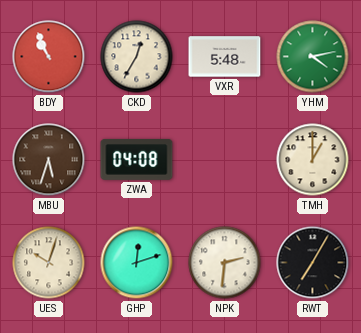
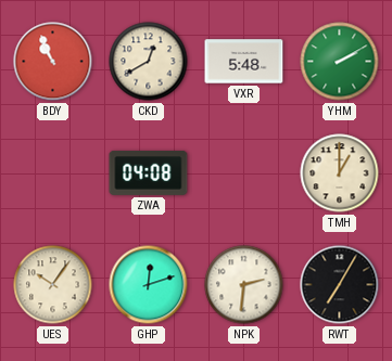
CKD: 12:35 -> 12:40
YHM: 4:13 -> 2:10
MBU: 5:33 -> none
UES: 10:03 -> 10:06
